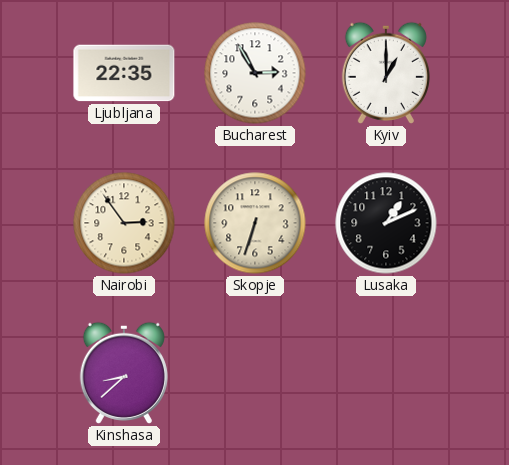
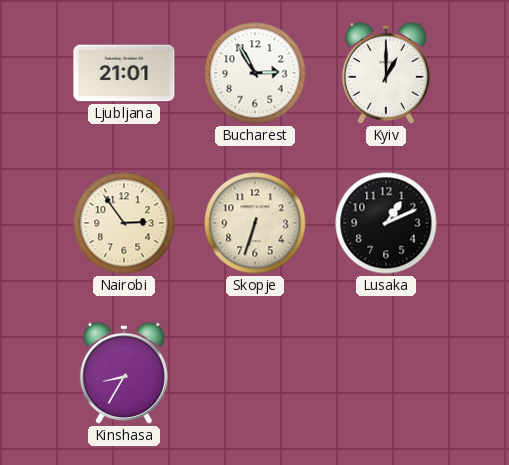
Ljubljana: 22:35 -> 21:01
Kinshasa: 8:38 -> 8:35
